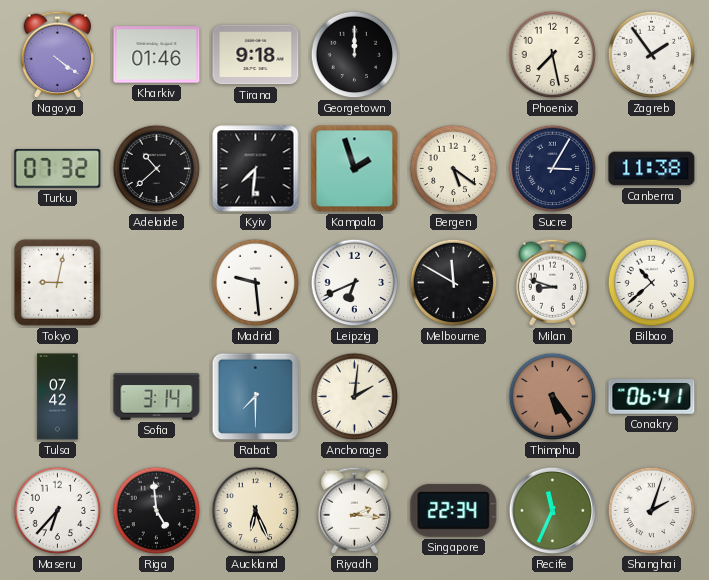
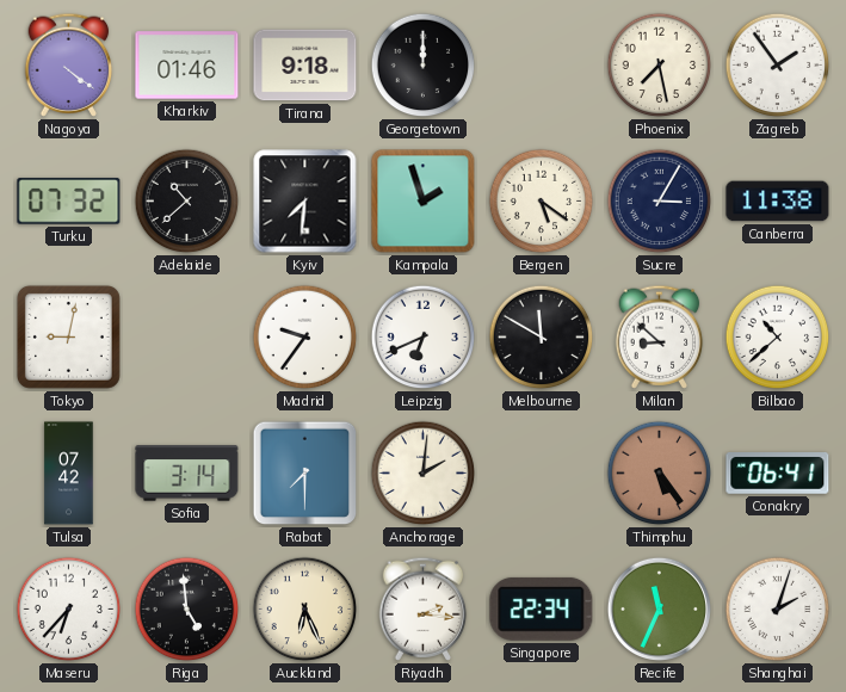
Madrid: 9:29 -> 9:36
Milan: 8:48 -> 8:52
